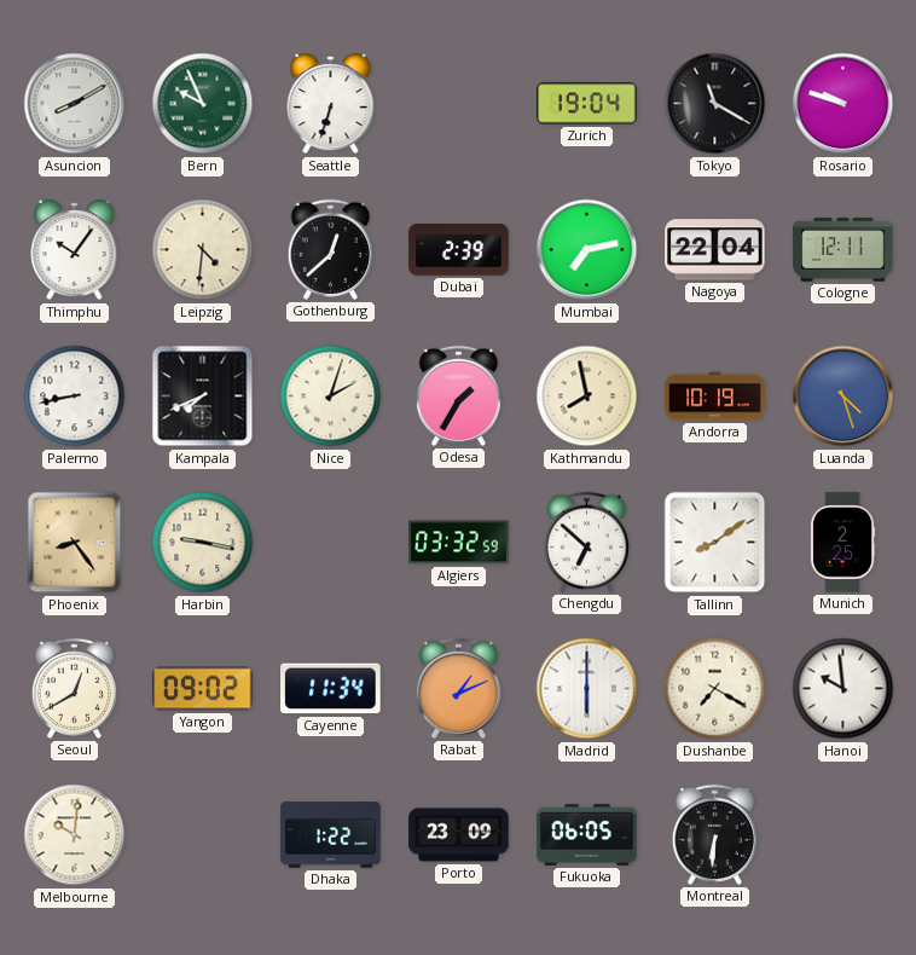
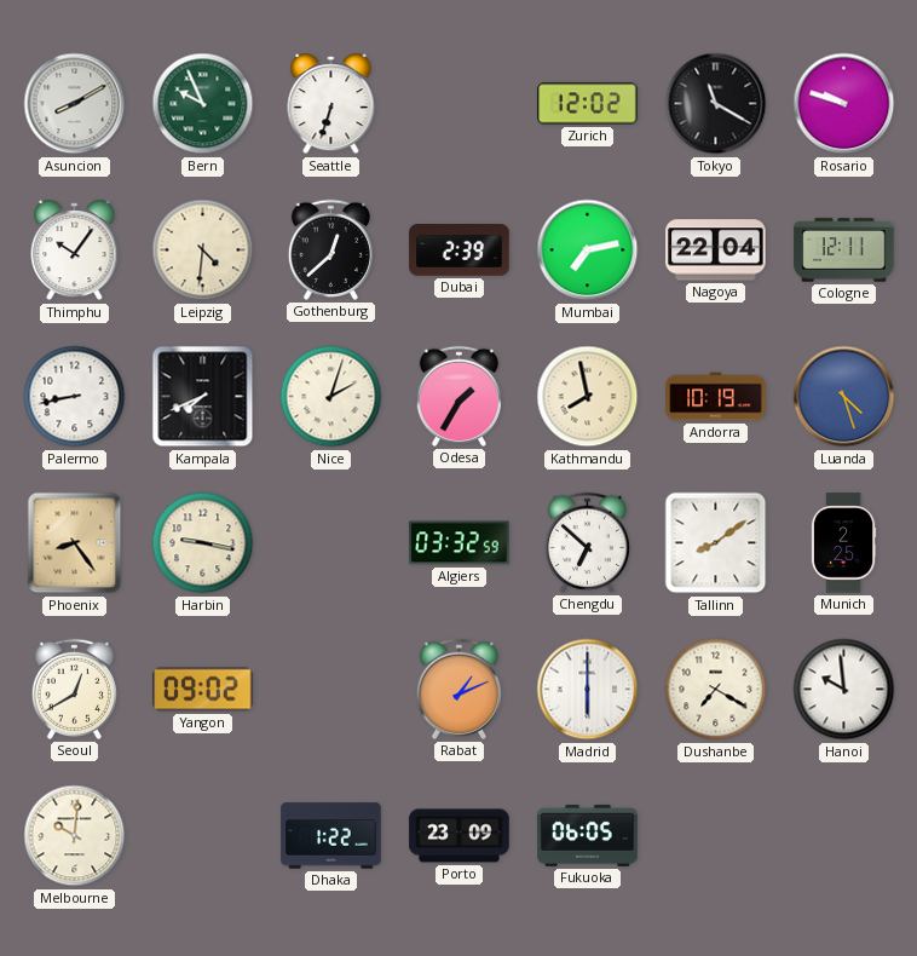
Zurich: 19:04 -> 12:02
Cayenne: 11:34 -> none
Montreal: 6:31 -> none
